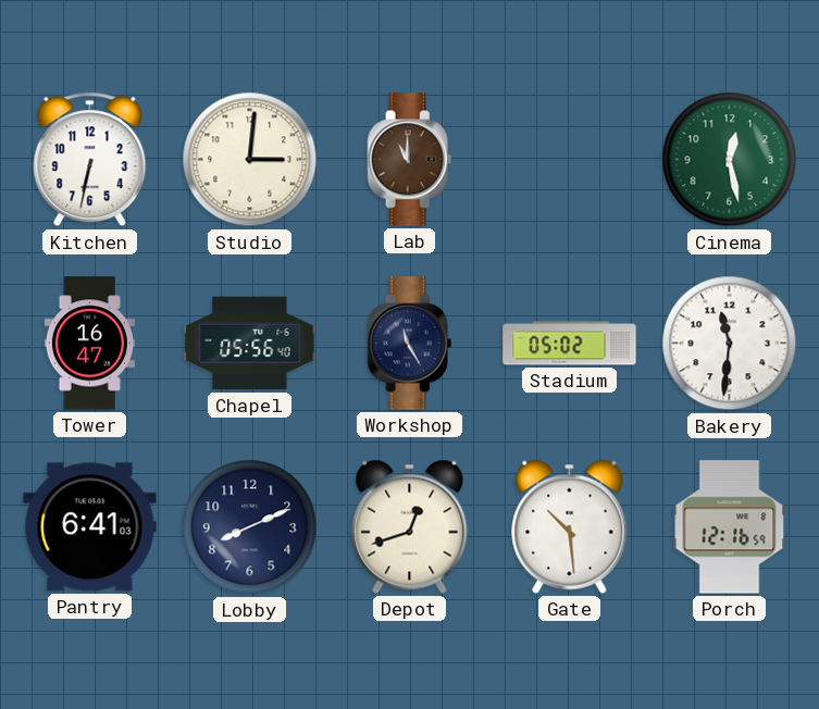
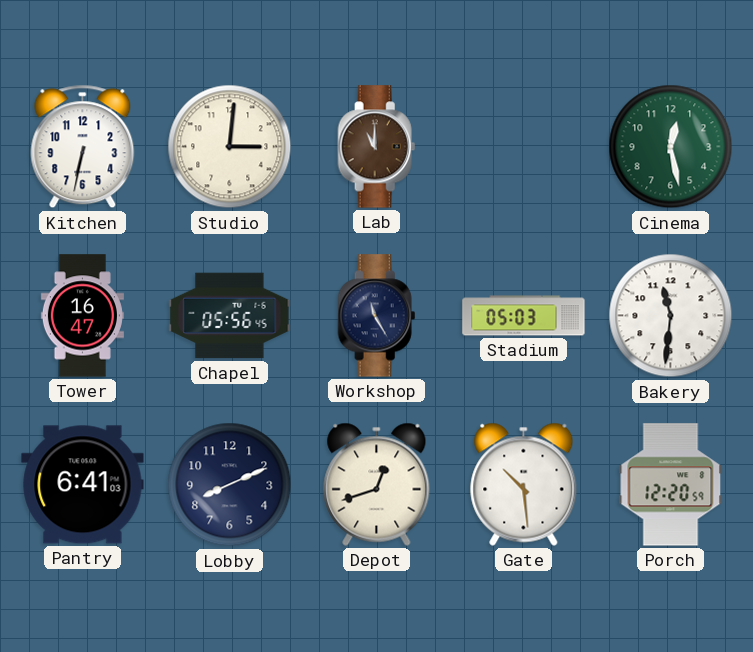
Chapel: 05:56:40 -> 05:56:45
Stadium: 05:02 -> 05:03
Porch: 12:16 -> 12:20
